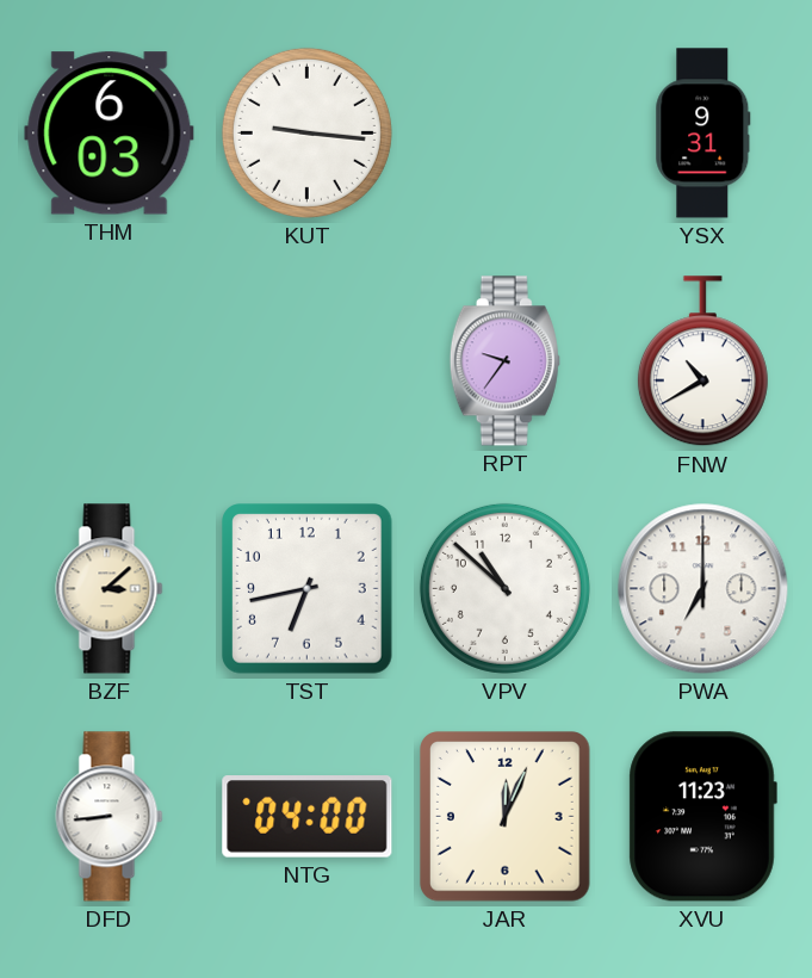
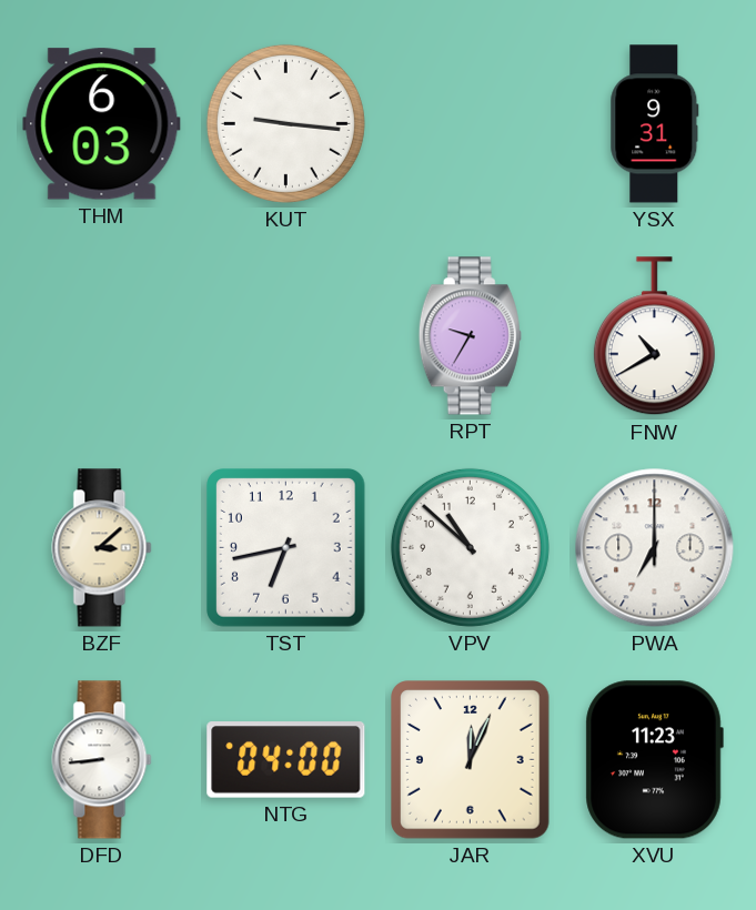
RPT: 9:36 -> 9:35
